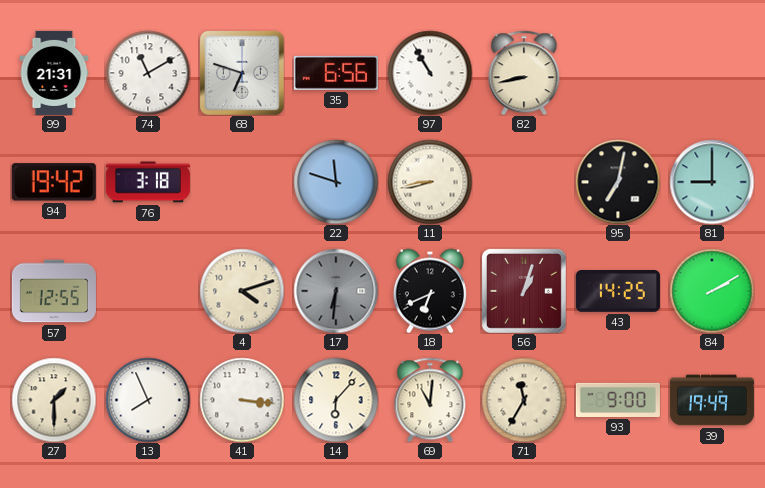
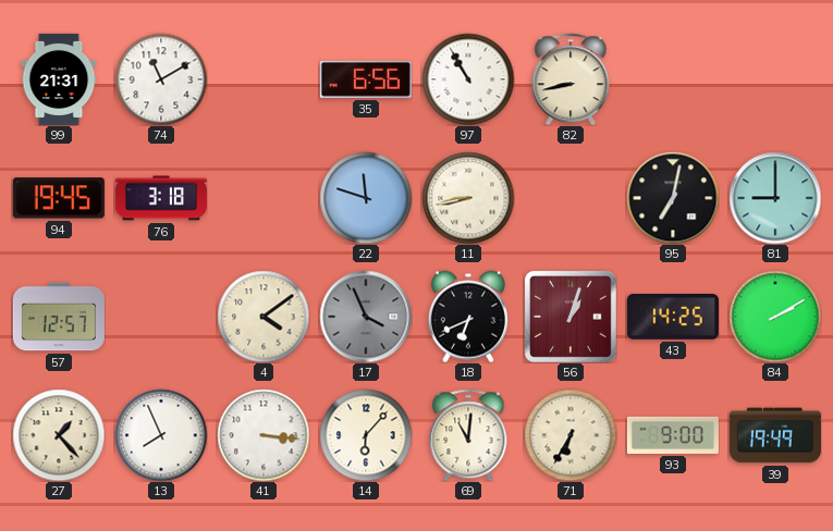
68: 6:48 -> none
94: 19:42 -> 19:45
57: 12:55 -> 12:57
4: 4:12 -> 4:09
17: 6:31 -> 3:56
27: 1:30 -> 1:23
71: 11:35 -> 6:35
